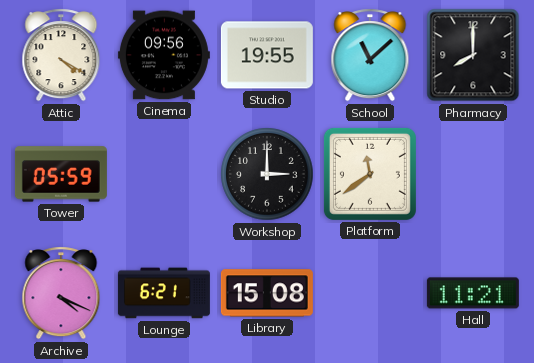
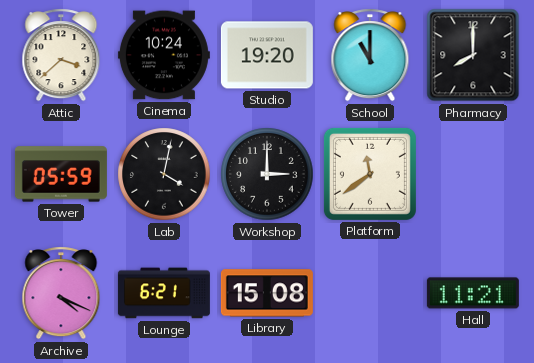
Attic: 4:20 -> 3:38
Cinema: 09:56 -> 10:24
Studio: 19:55 -> 19:20
School: 11:08 -> 11:00
Lab: none -> 4:02
